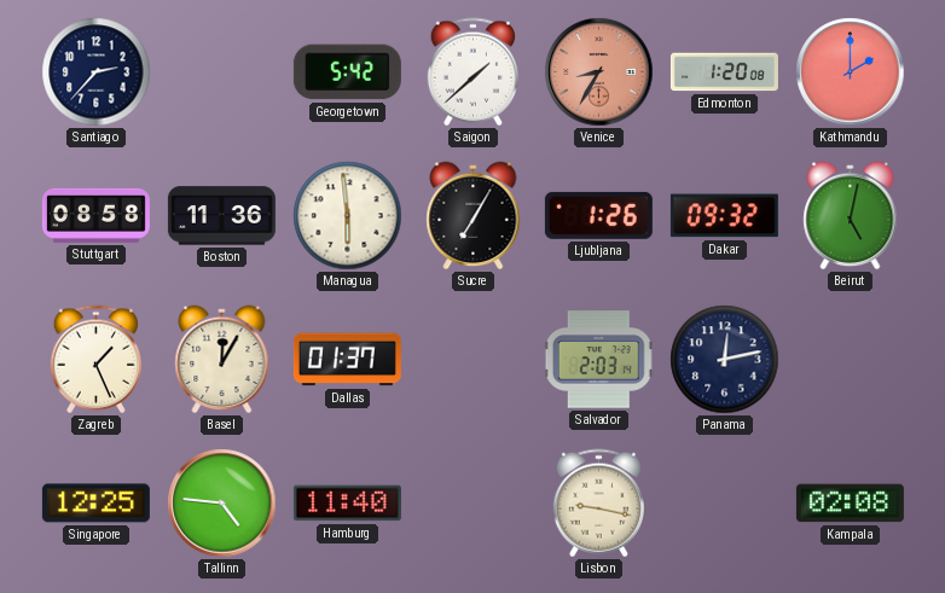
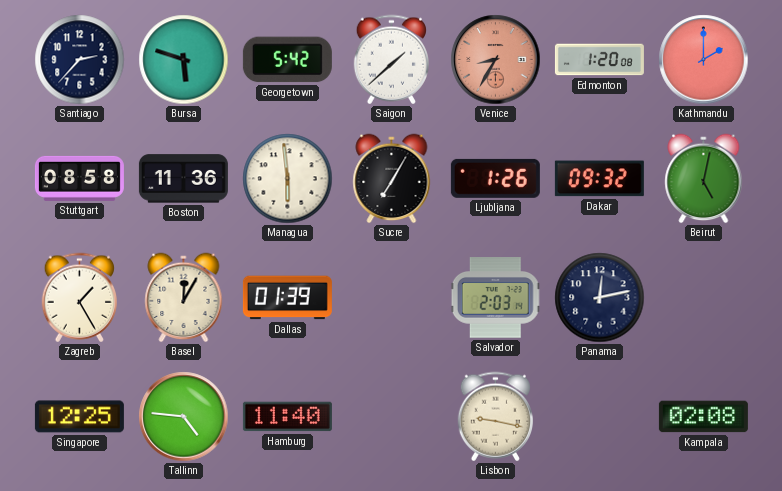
Bursa: none -> 5:48
Zagreb: 1:26 -> 1:25
Dallas: 01:37 -> 01:39
